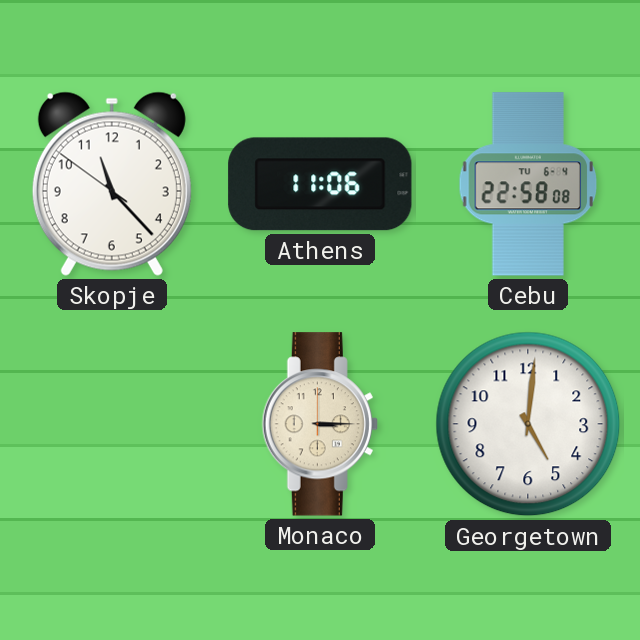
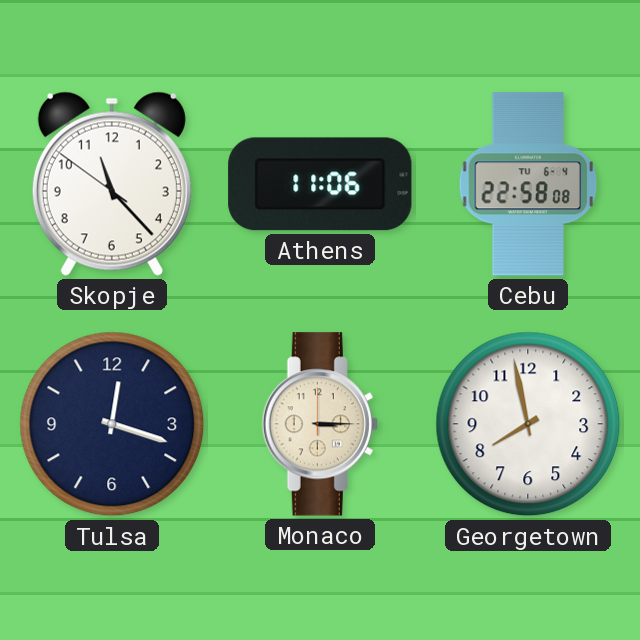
Tulsa: none -> 12:18
Georgetown: 5:01 -> 7:58
